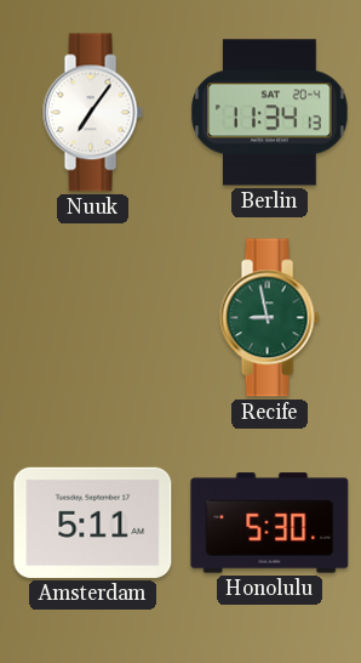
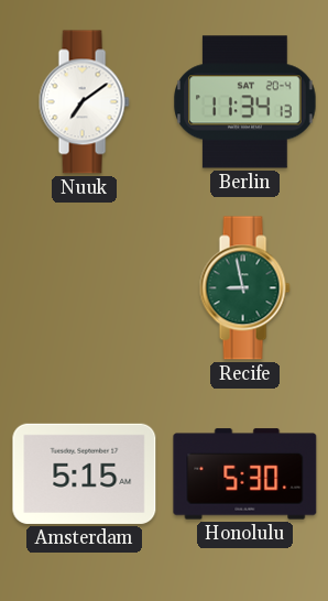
Nuuk: 7:06 -> 7:09
Amsterdam: 5:11 -> 5:15
